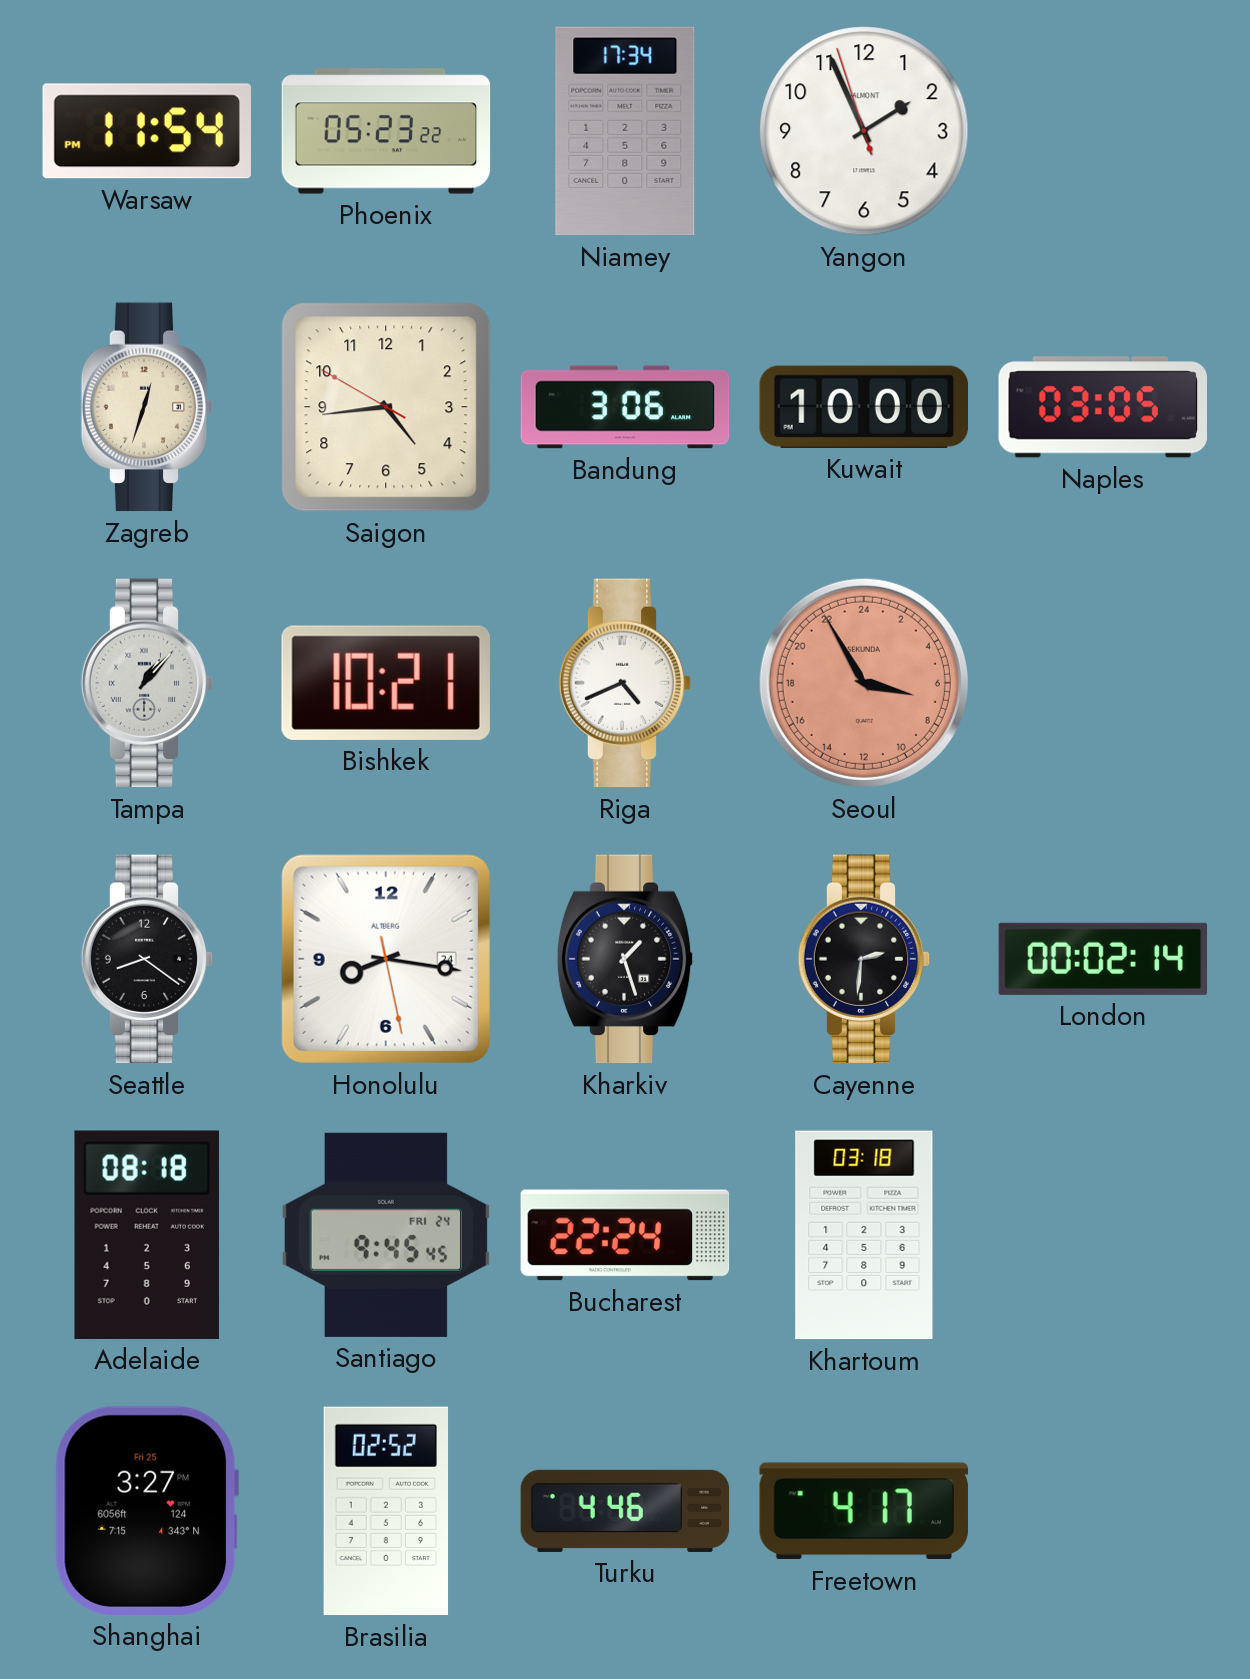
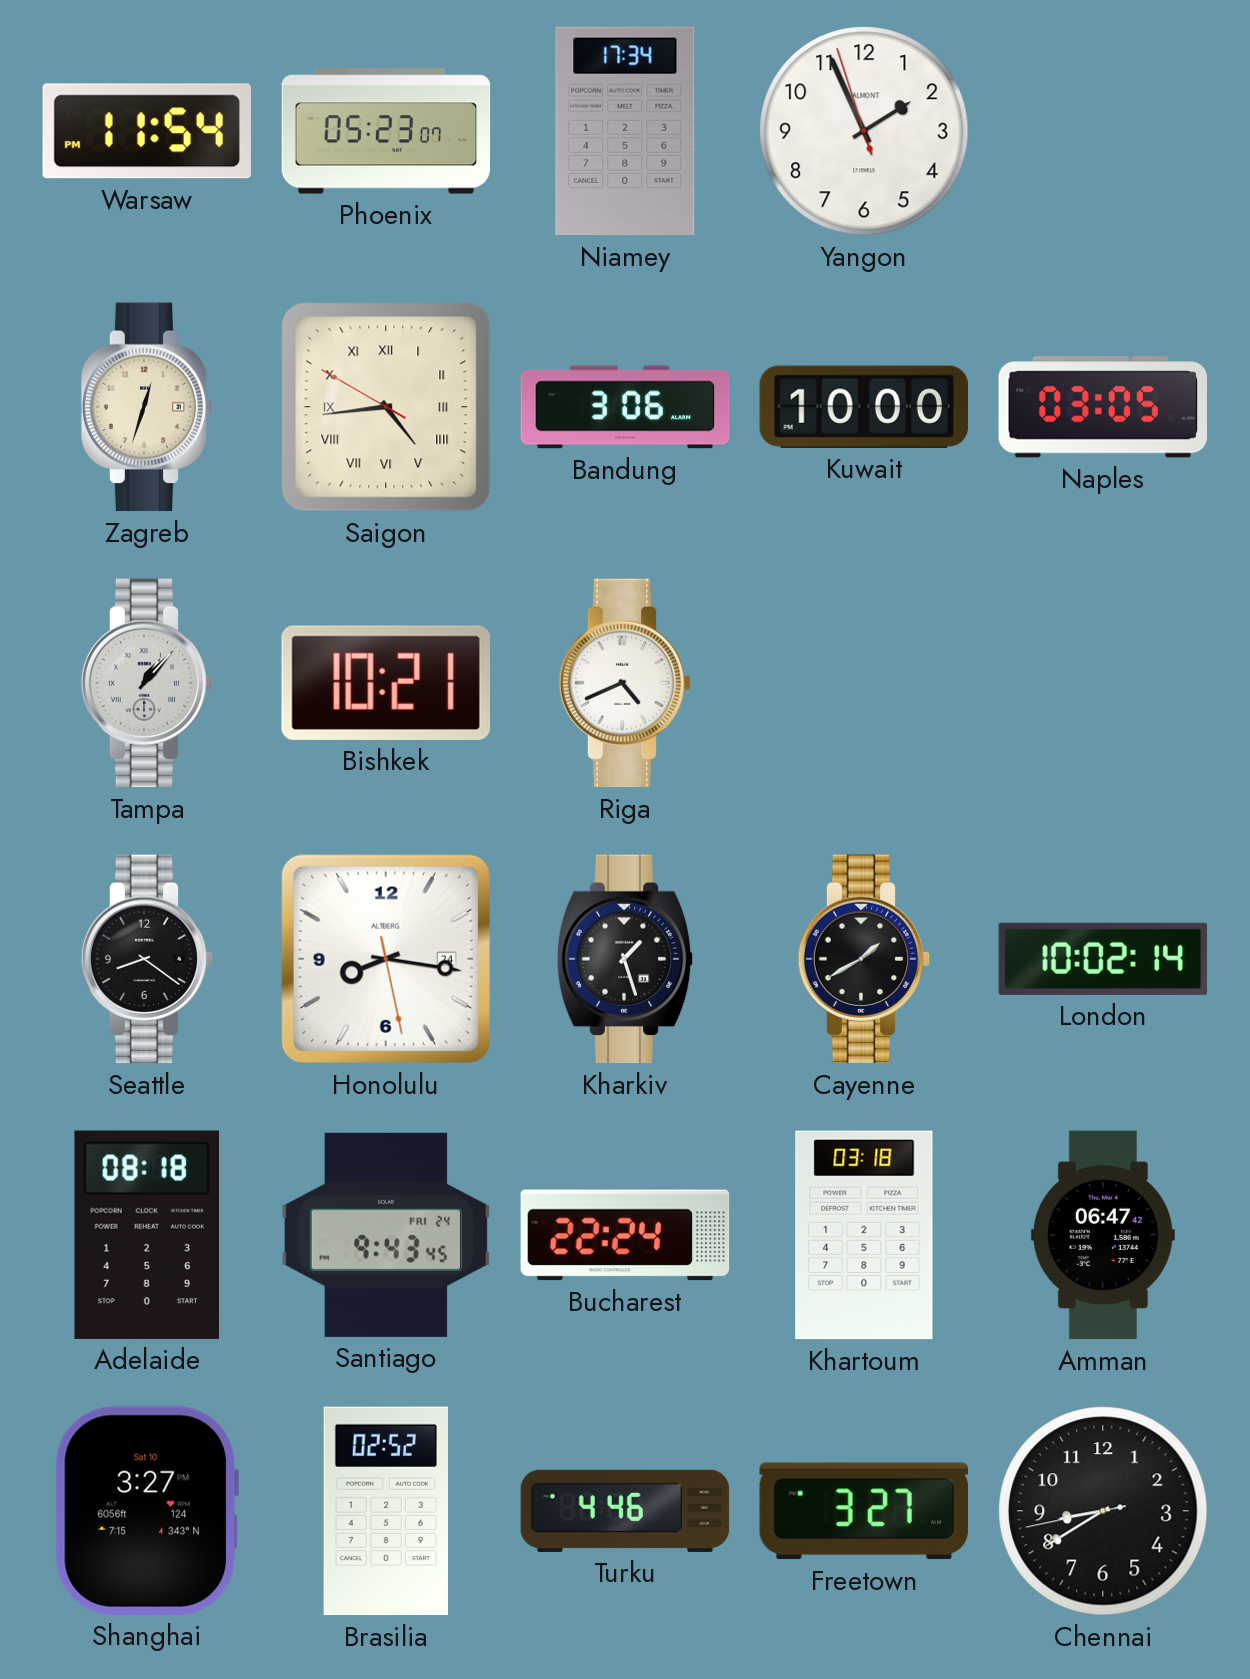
Phoenix: 05:23:22 -> 05:23:07
Saigon numerals: Arabic -> Roman
Seoul: 6:55 -> none
Cayenne: 2:31 -> 1:40
London: 00:02 -> 10:02
Santiago: 9:45 -> 9:43
Amman: none -> 06:47
Shanghai date: Fri 25 -> Sat 10
Freetown: 4:17 -> 3:27
Chennai: none -> 8:39
